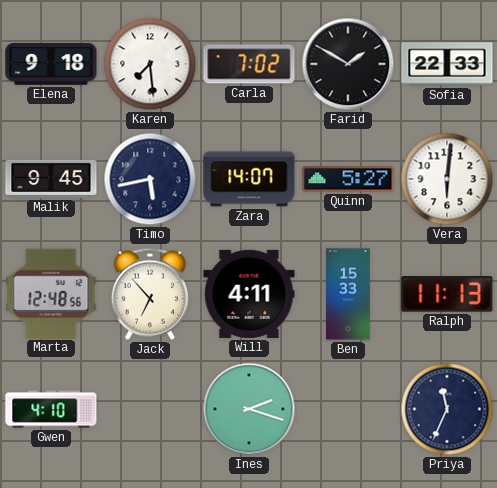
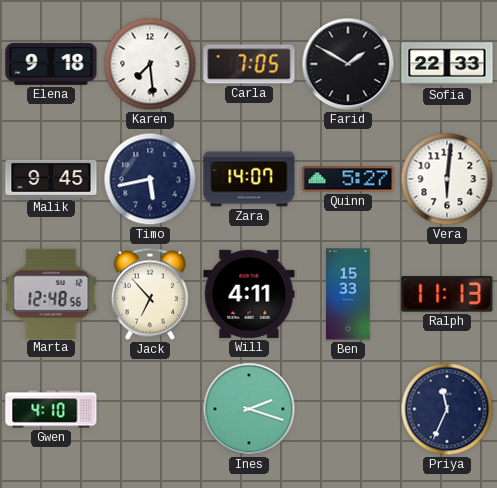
Carla: 7:02 -> 7:05
